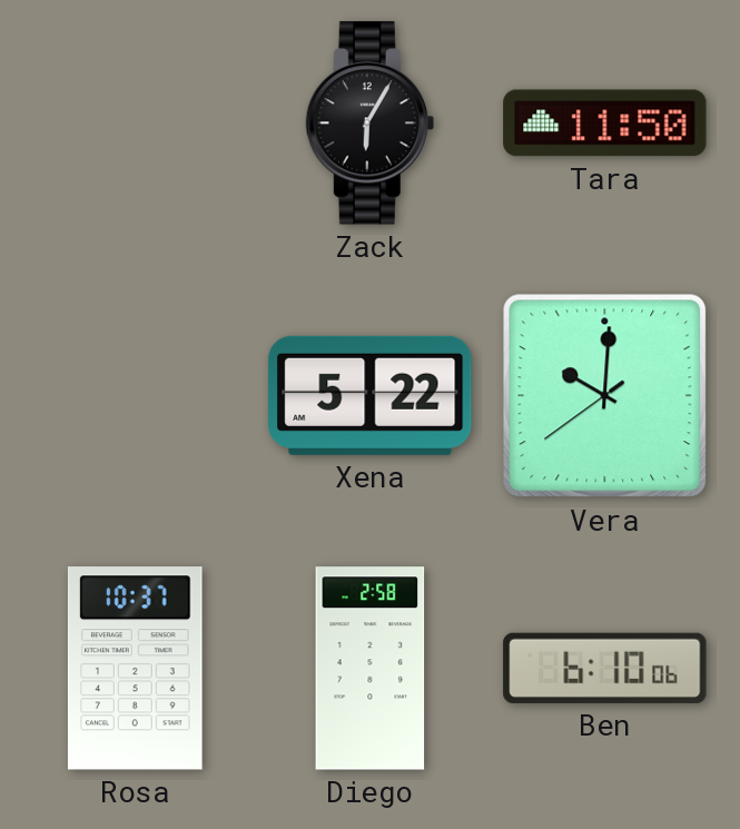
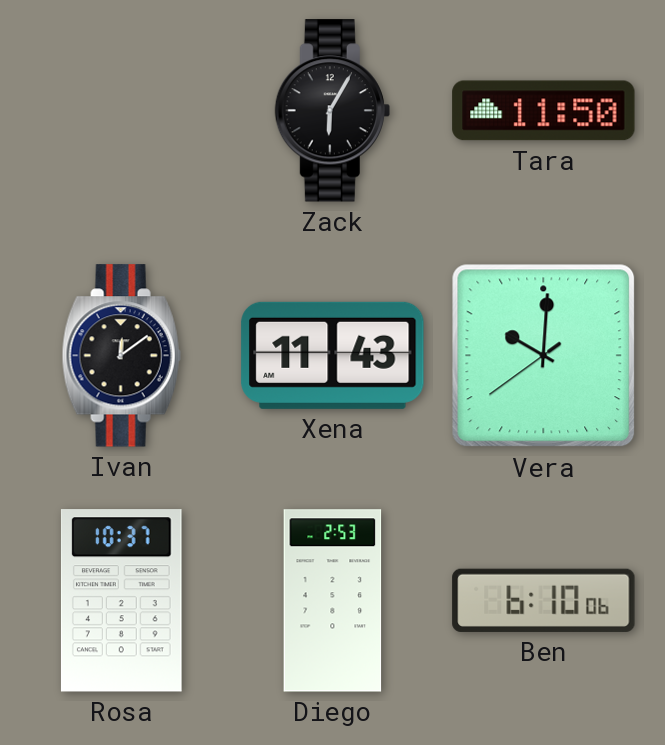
Ivan: none -> 12:09
Xena: 5:22 -> 11:43
Diego: 2:58 -> 2:53
